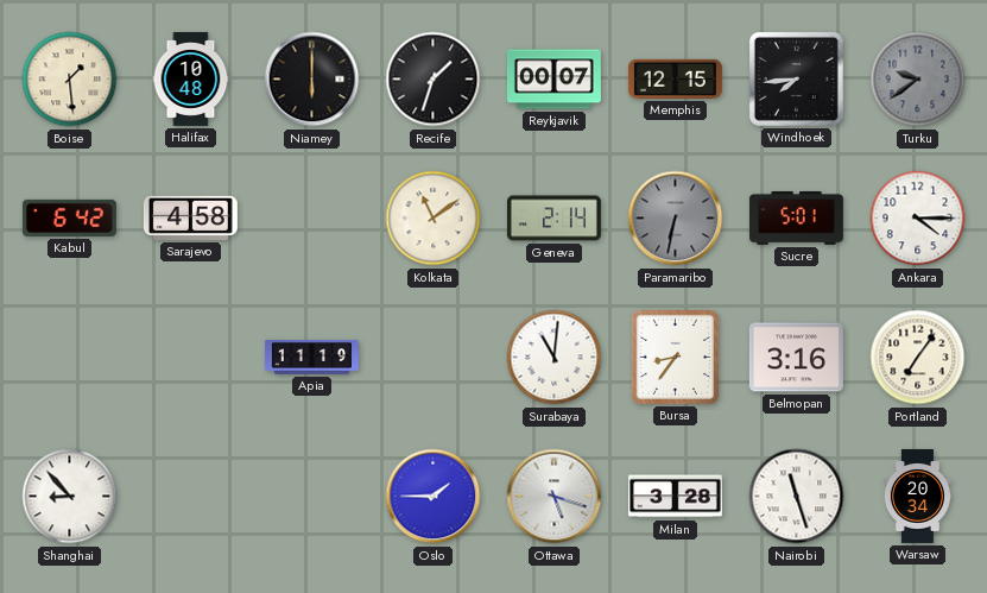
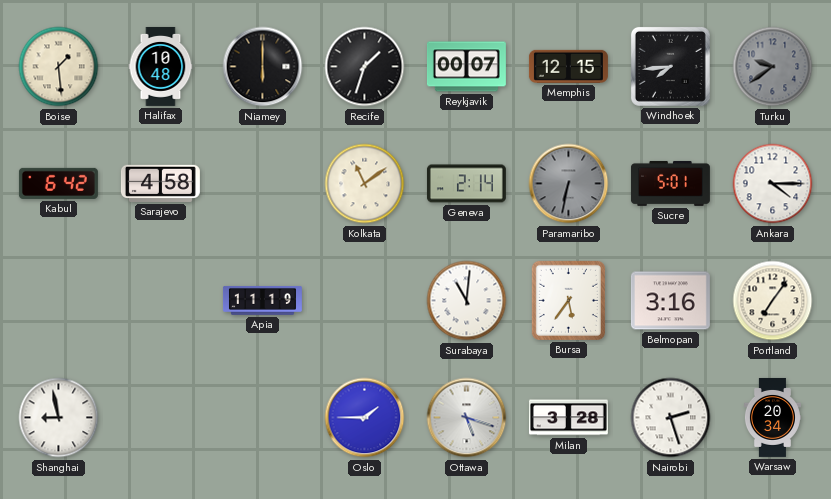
Bursa: 8:36 -> 5:36
Shanghai: 8:53 -> 8:58
Nairobi: 11:27 -> 2:27
